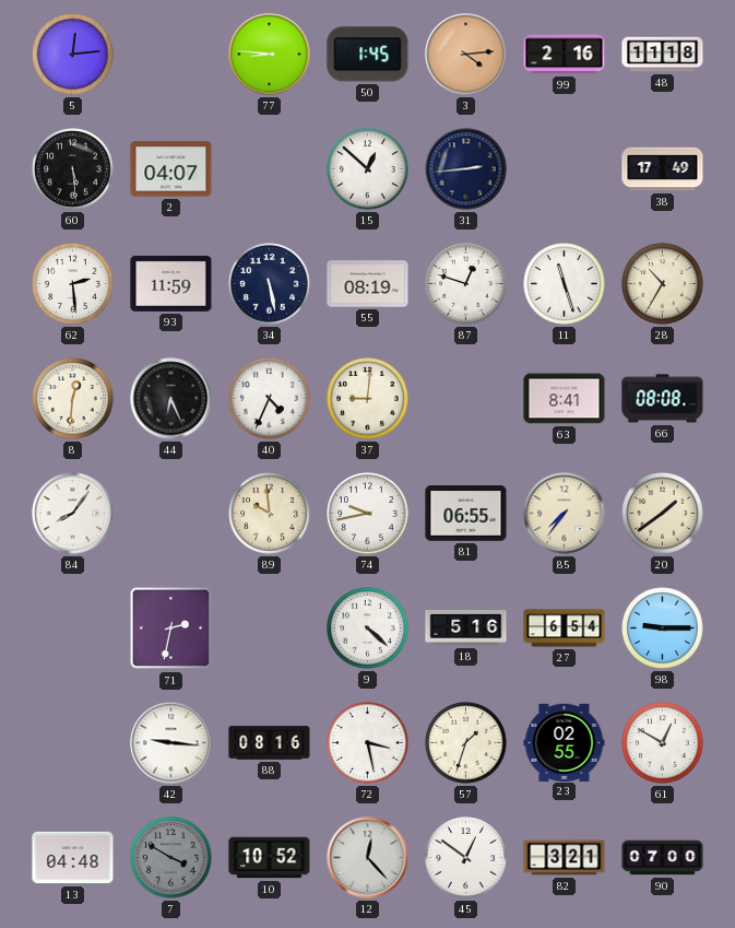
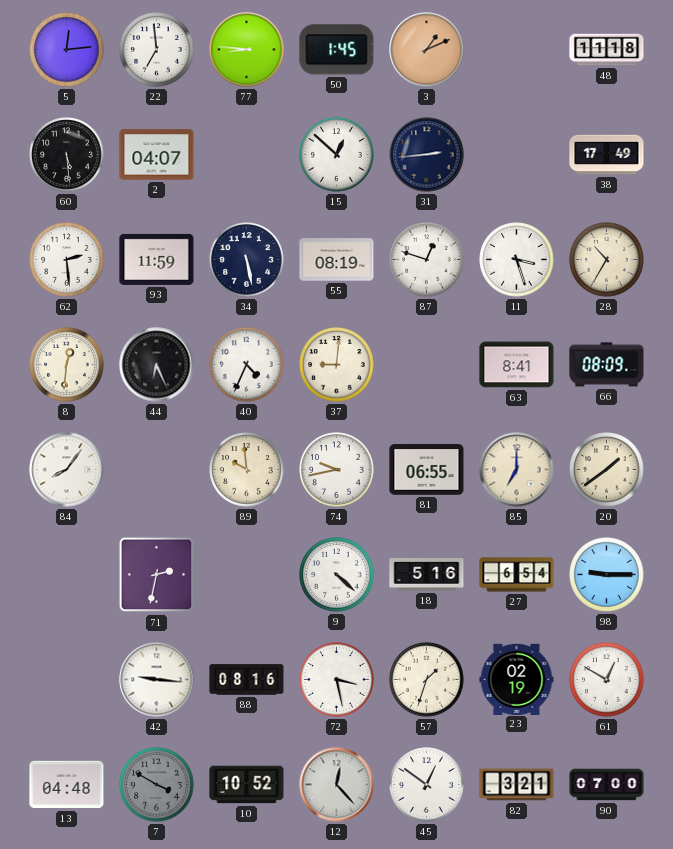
22: none -> 6:59
3: 4:14 -> 1:11
99: 2:16 -> none
11: 11:27 -> 3:27
66: 08:08 -> 08:09
85: 7:36 -> 7:00
23: 02:55 -> 02:19
